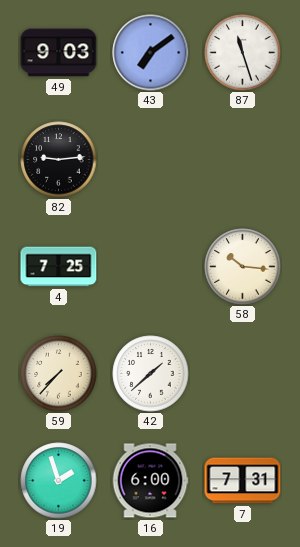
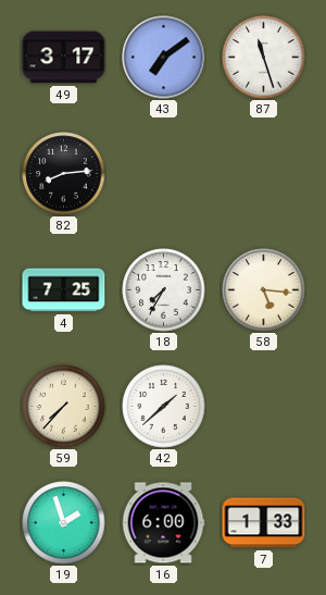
49: 9:03 -> 3:17
82: 9:14 -> 8:14
18: none -> 7:35
58: 10:16 -> 5:16
7: 7:31 -> 1:33
